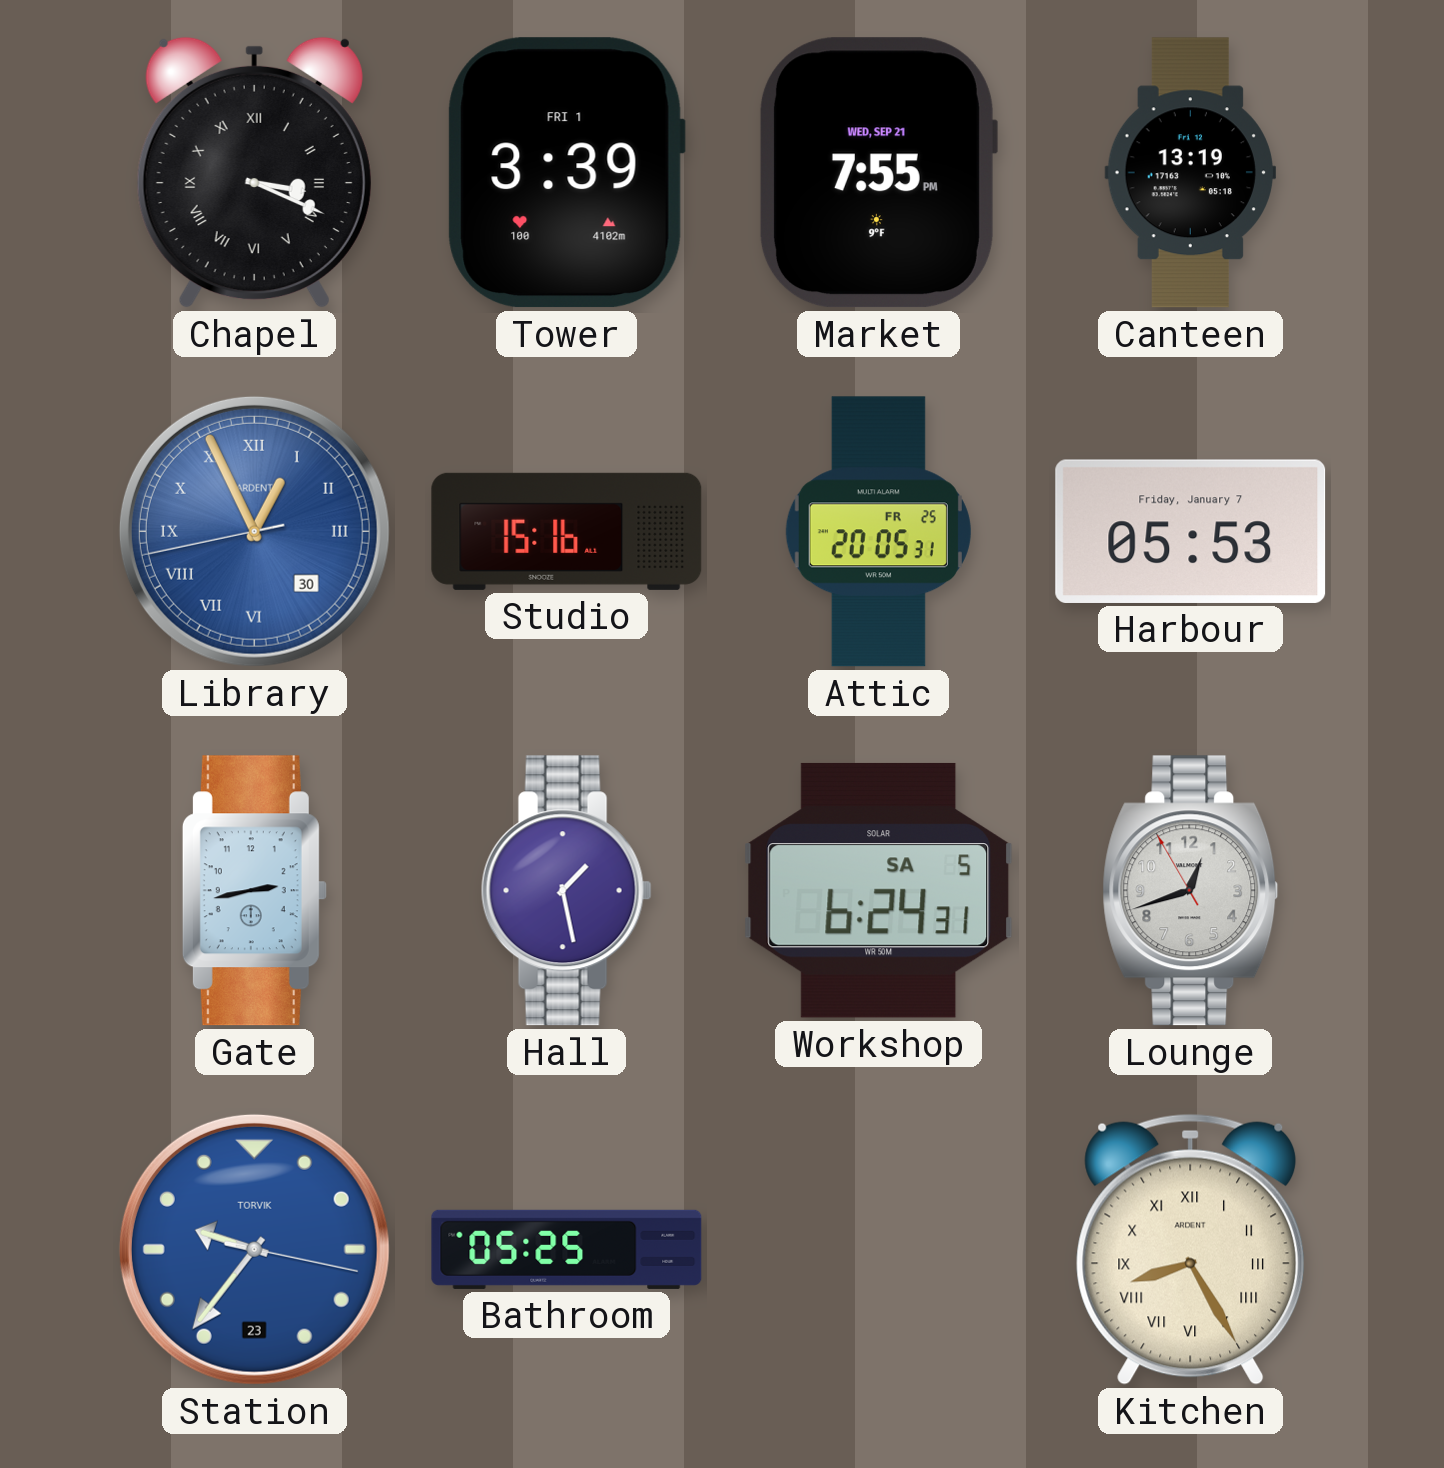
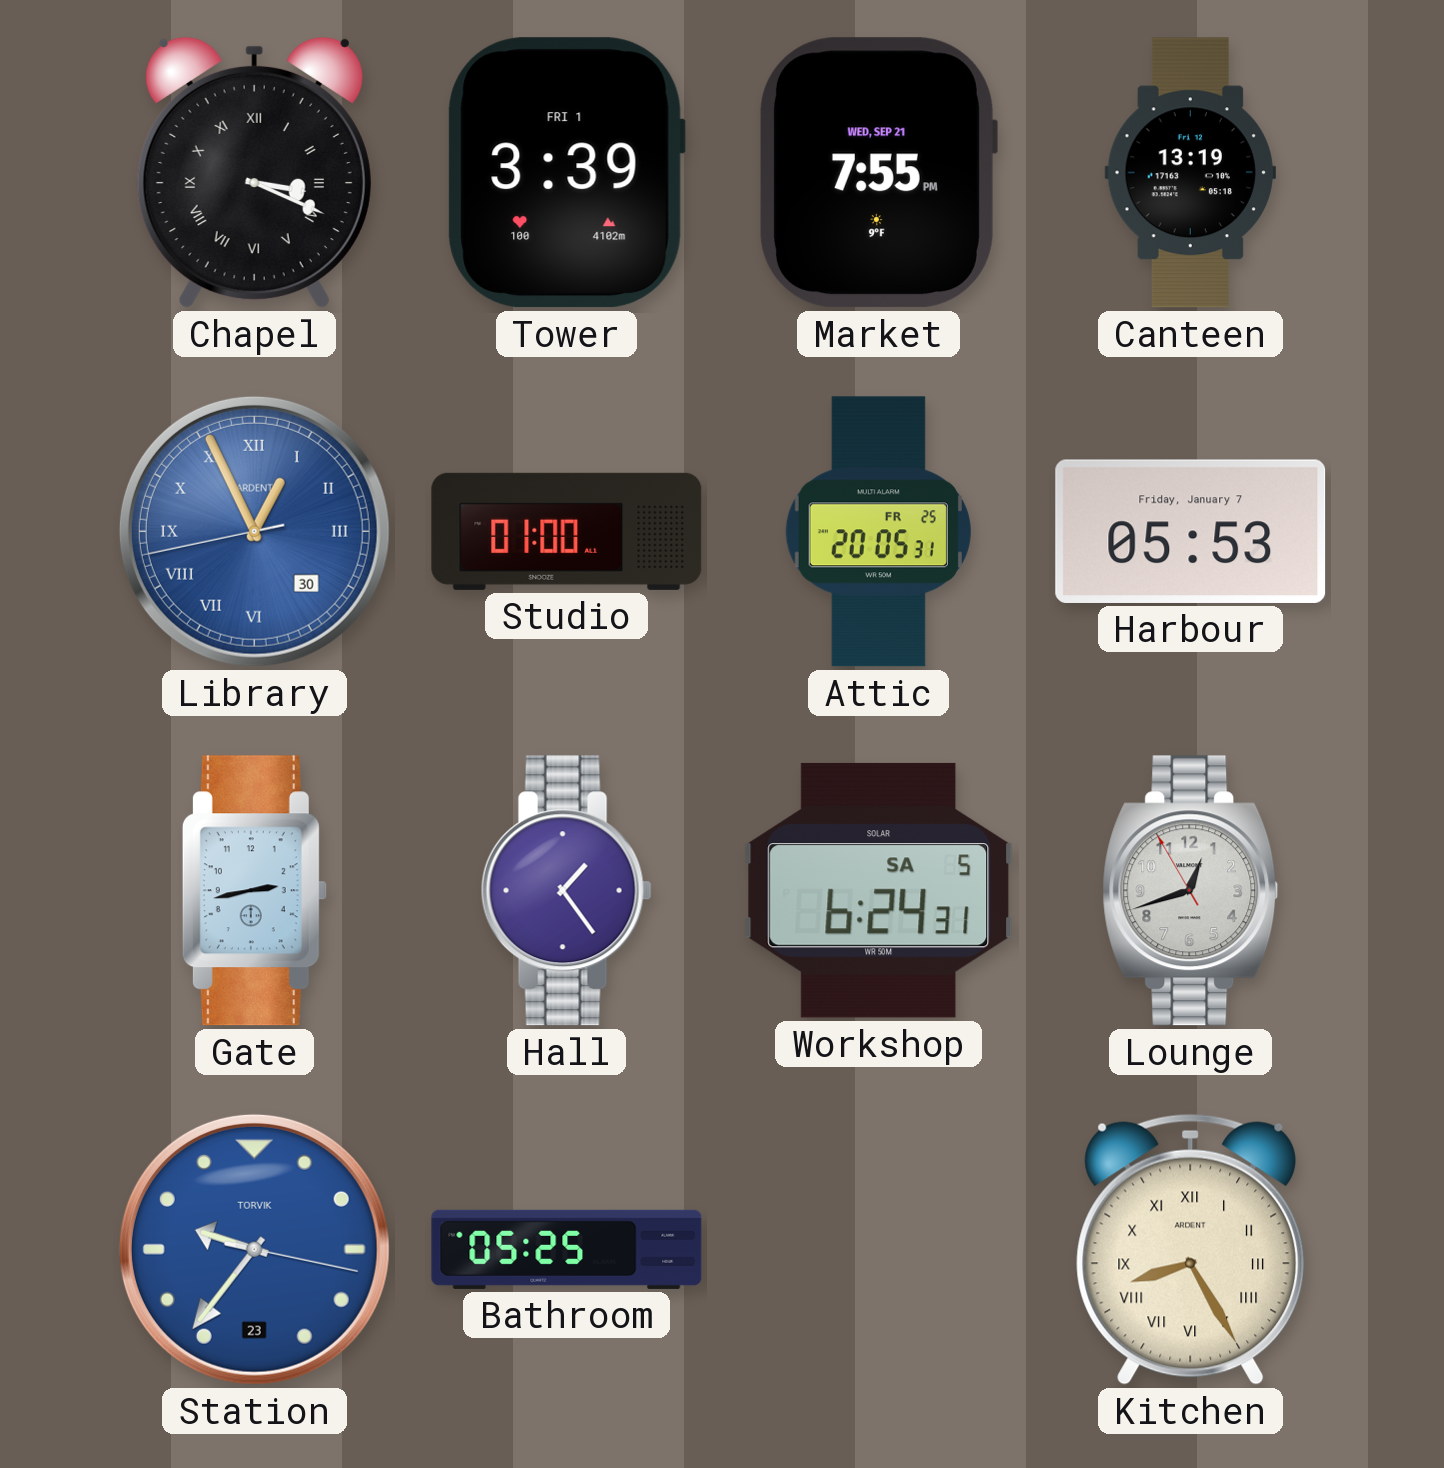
Studio: 15:16 -> 01:00
Hall: 1:28 -> 1:24
